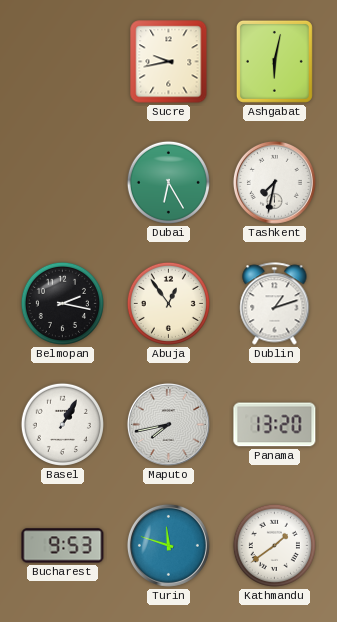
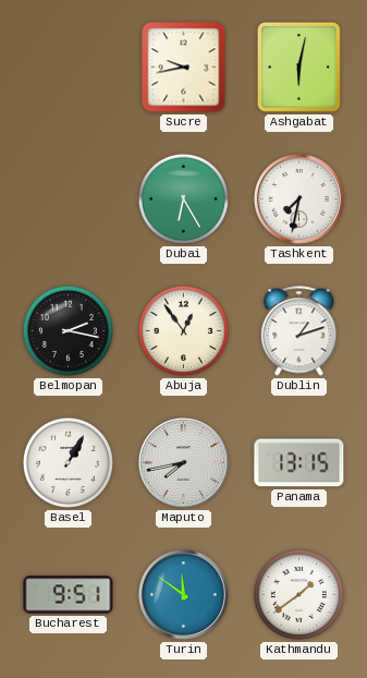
Panama: 13:20 -> 13:15
Bucharest: 9:53 -> 9:51
Turin: 11:48 -> 11:51
